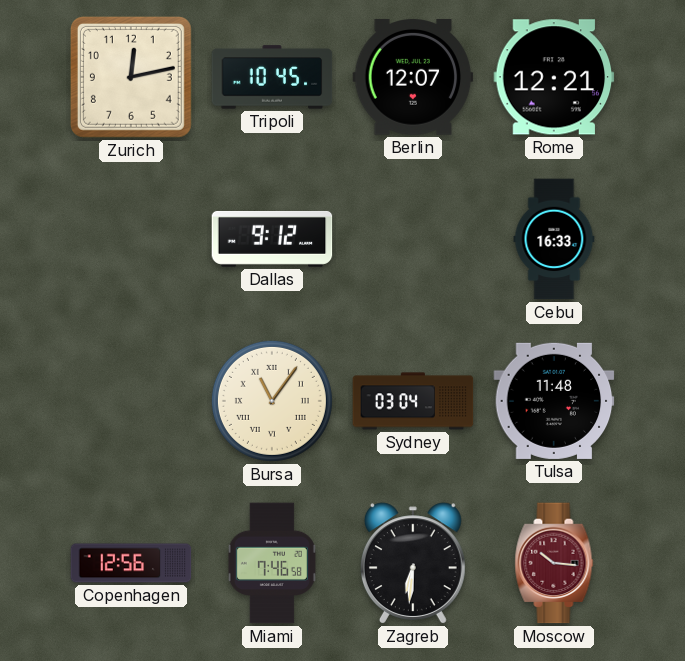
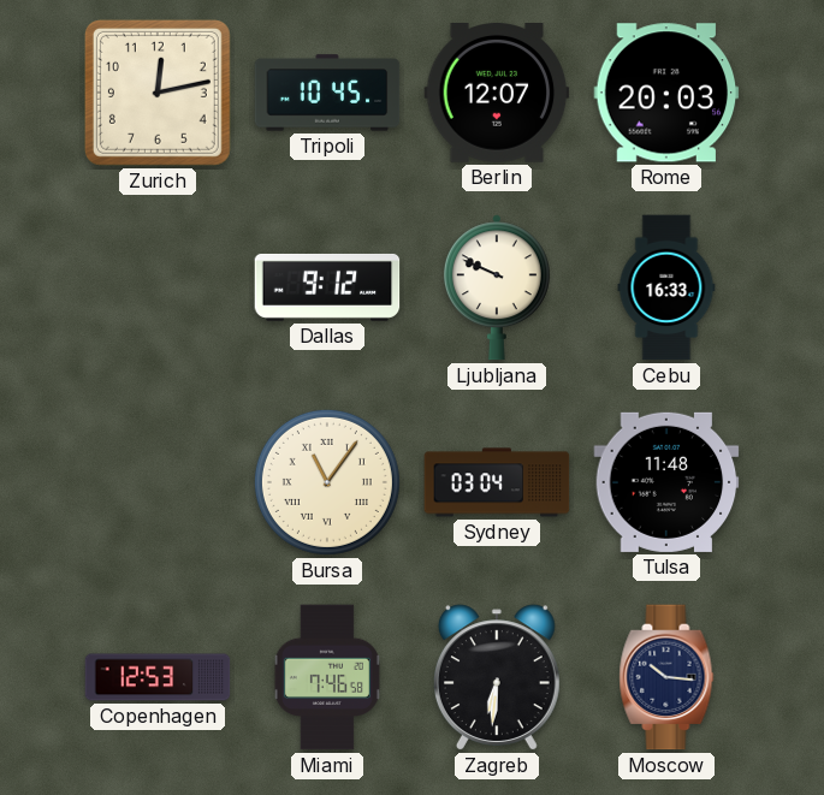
Rome: 12:21 -> 20:03
Ljubljana: none -> 9:49
Copenhagen: 12:56 -> 12:53
Moscow dial: burgundy -> navy
